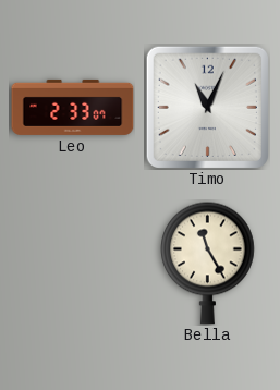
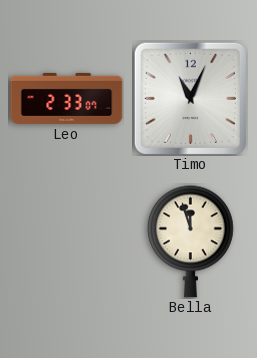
Bella: 11:25 -> 11:57
